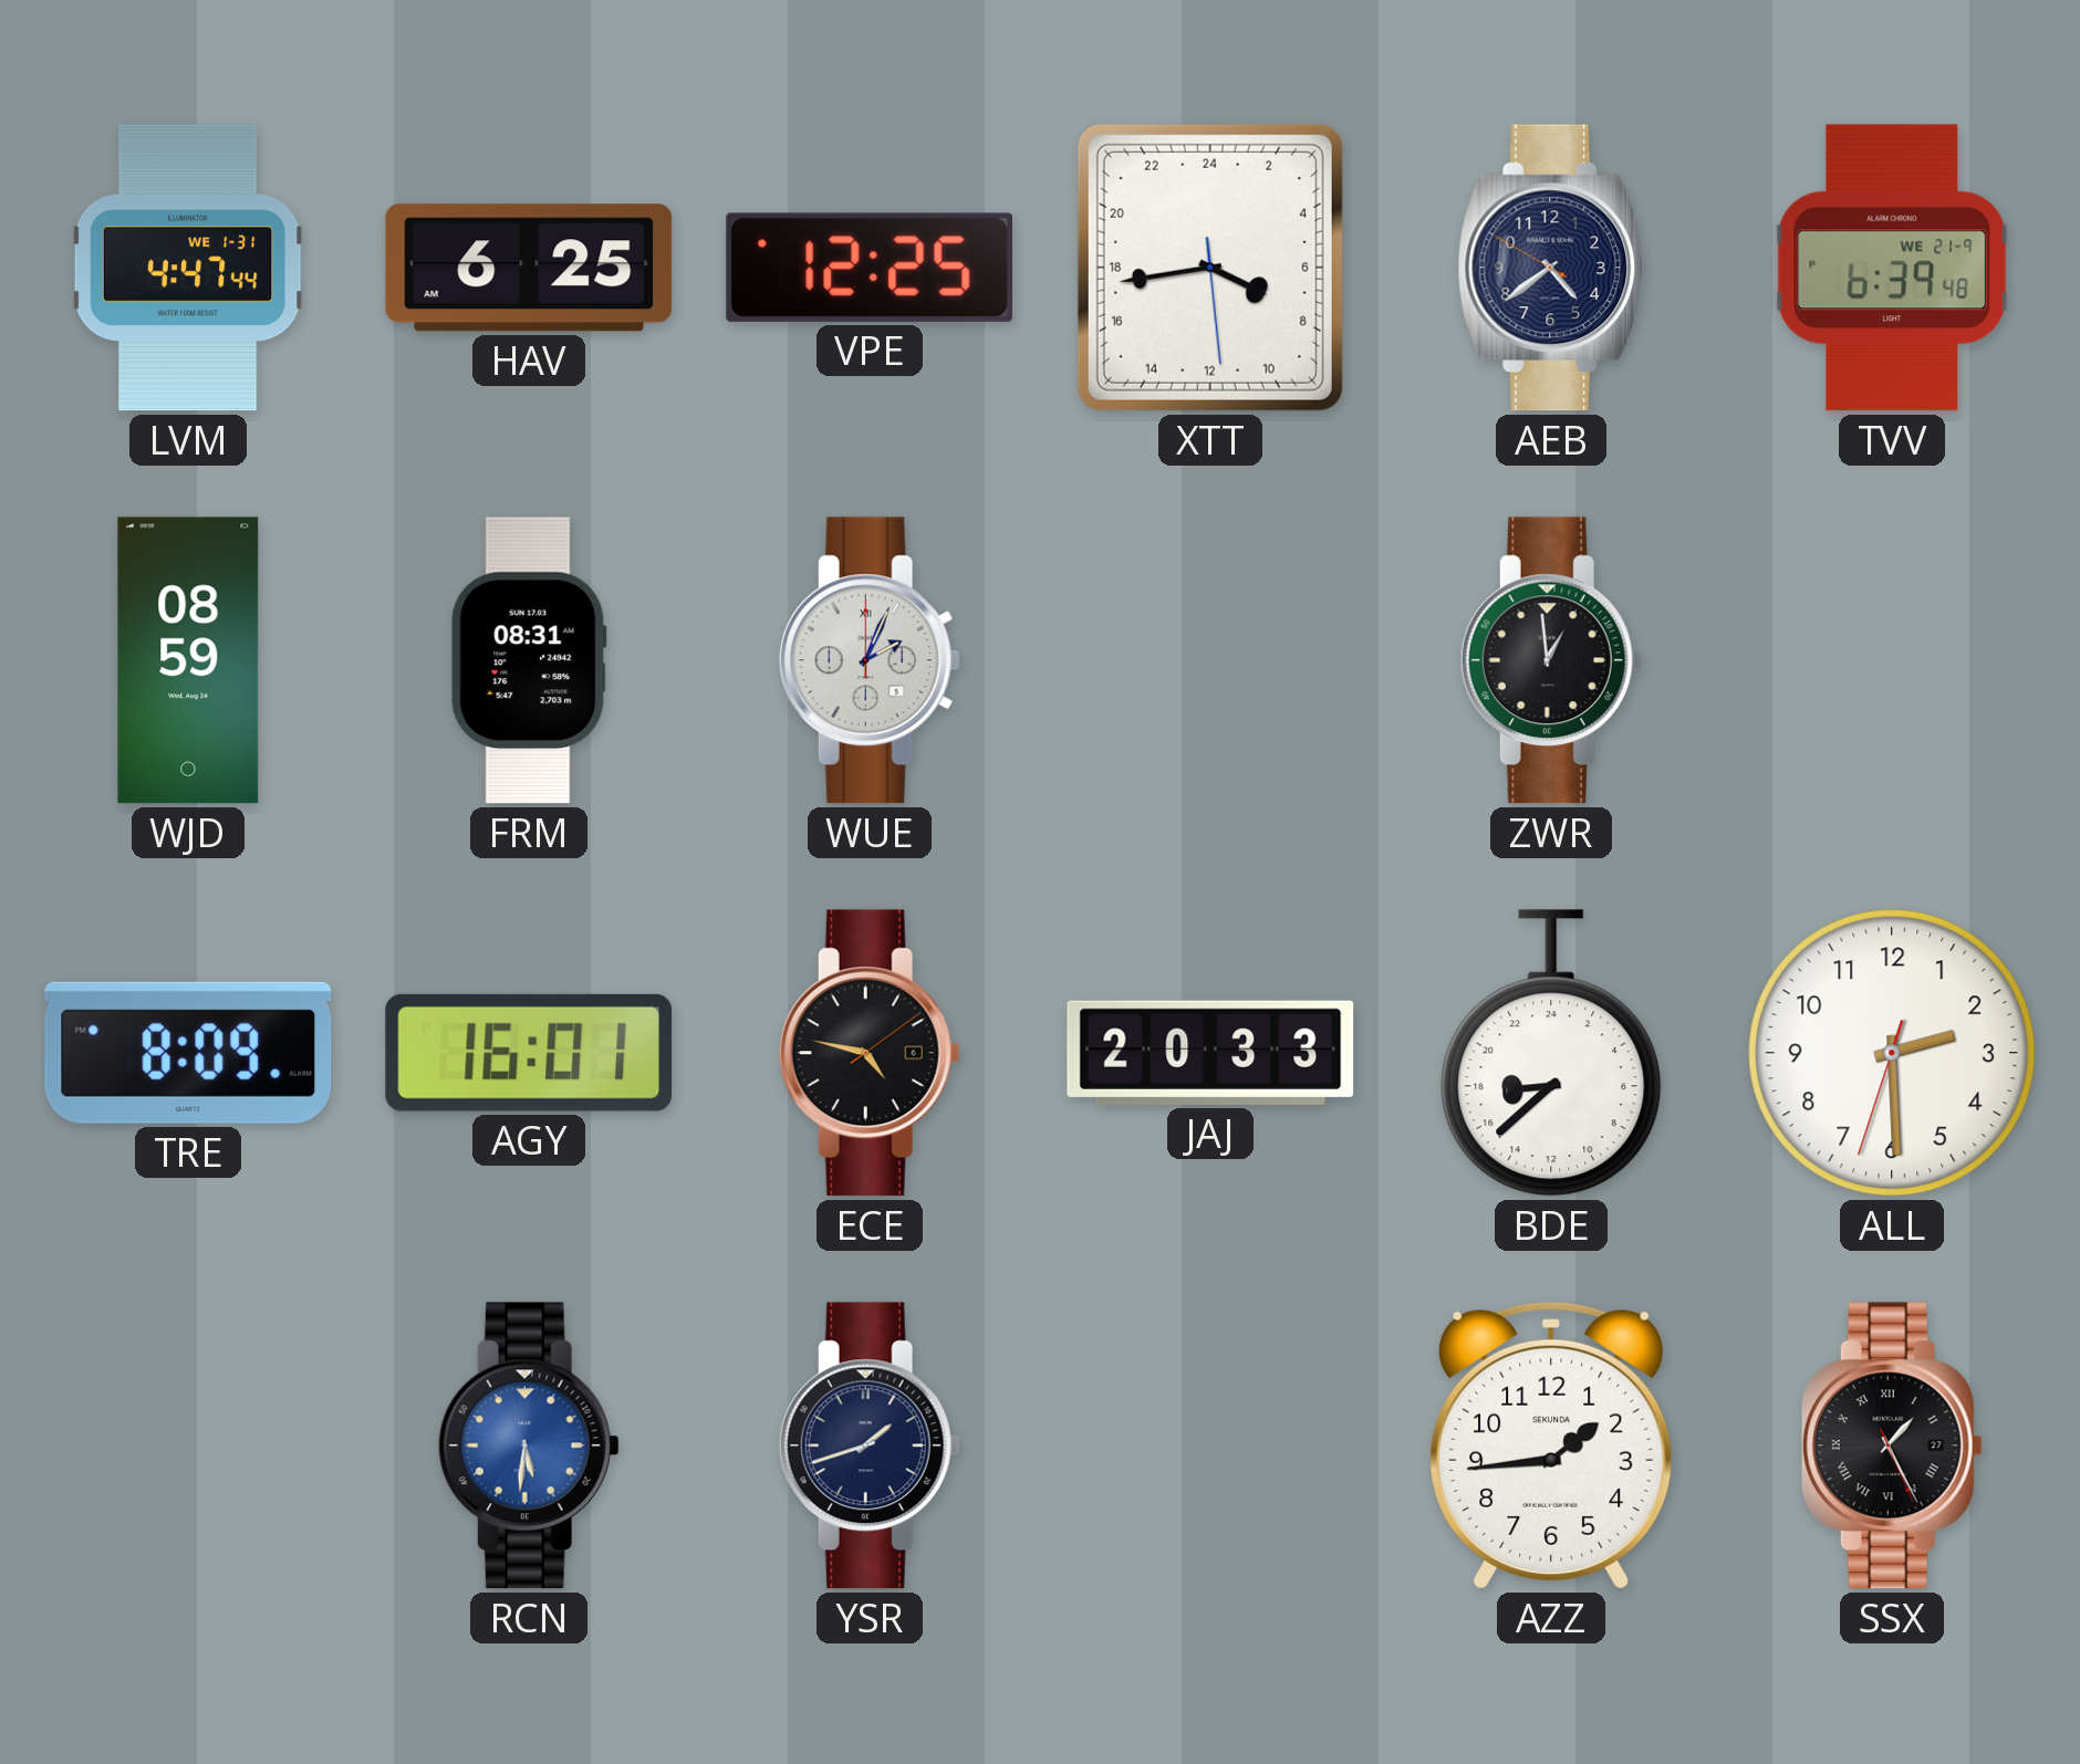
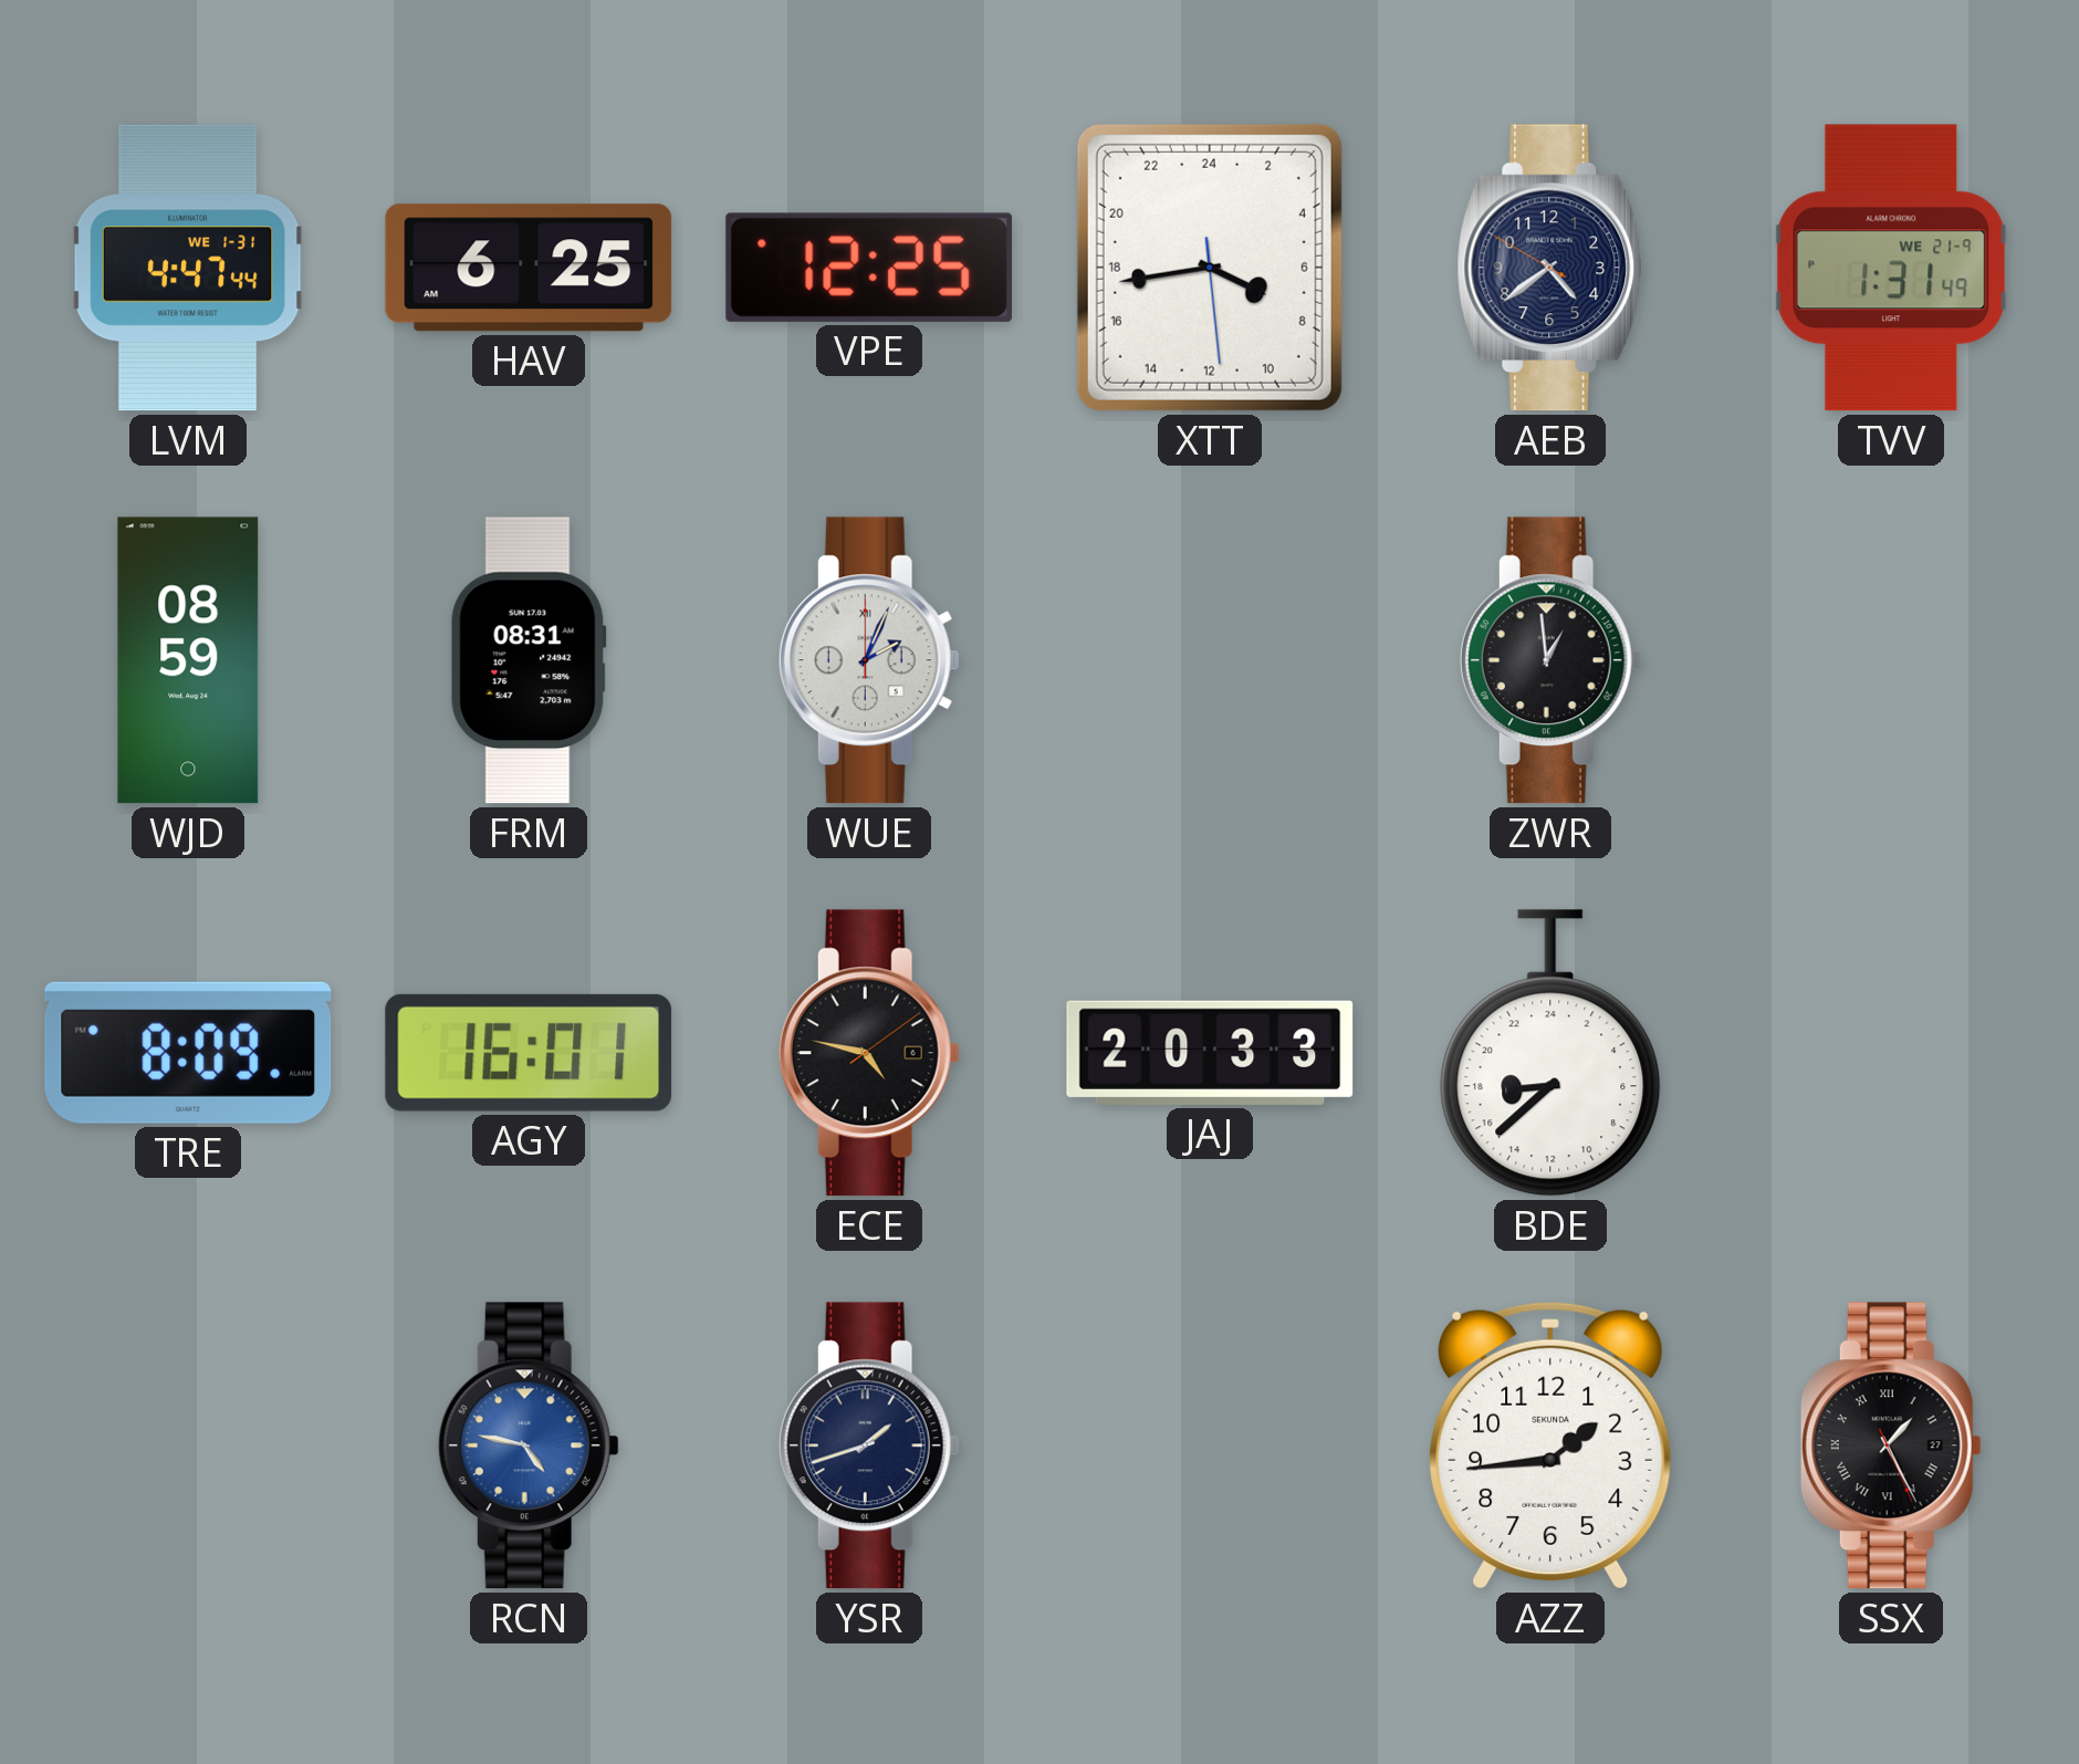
TVV: 6:39 -> 1:31
ALL: 2:29 -> none
RCN: 5:31 -> 4:47
